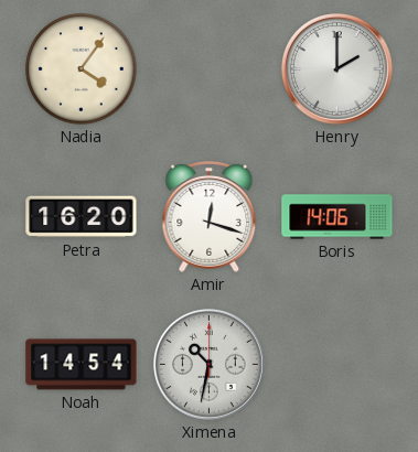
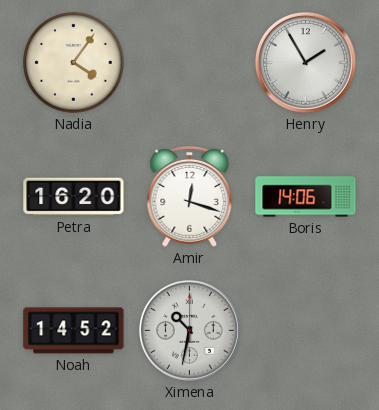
Henry: 2:00 -> 1:55
Noah: 14:54 -> 14:52
